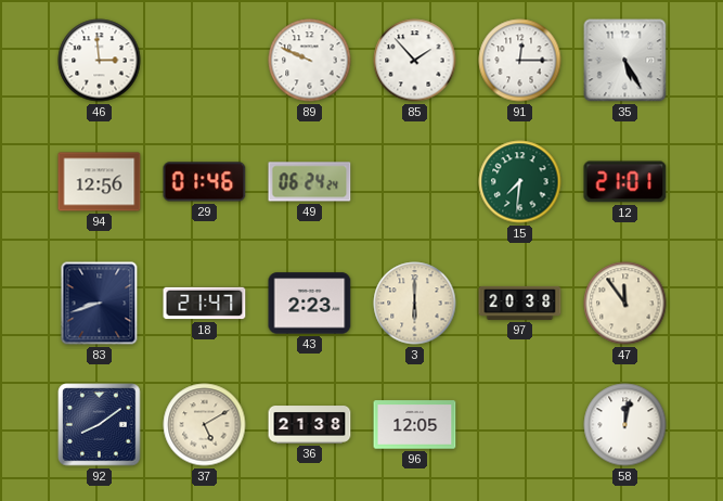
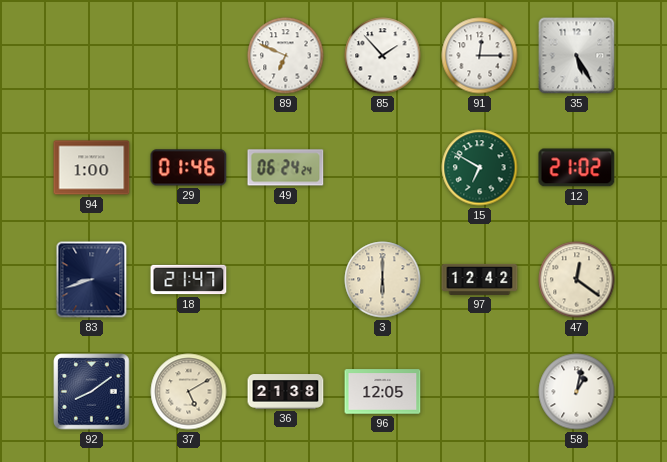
46: 2:59 -> none
89: 9:49 -> 6:49
94: 12:56 -> 1:00
15: 7:31 -> 6:50
12: 21:01 -> 21:02
43: 2:23 -> none
97: 20:38 -> 12:42
47: 11:54 -> 12:21
58: 12:02 -> 1:02
